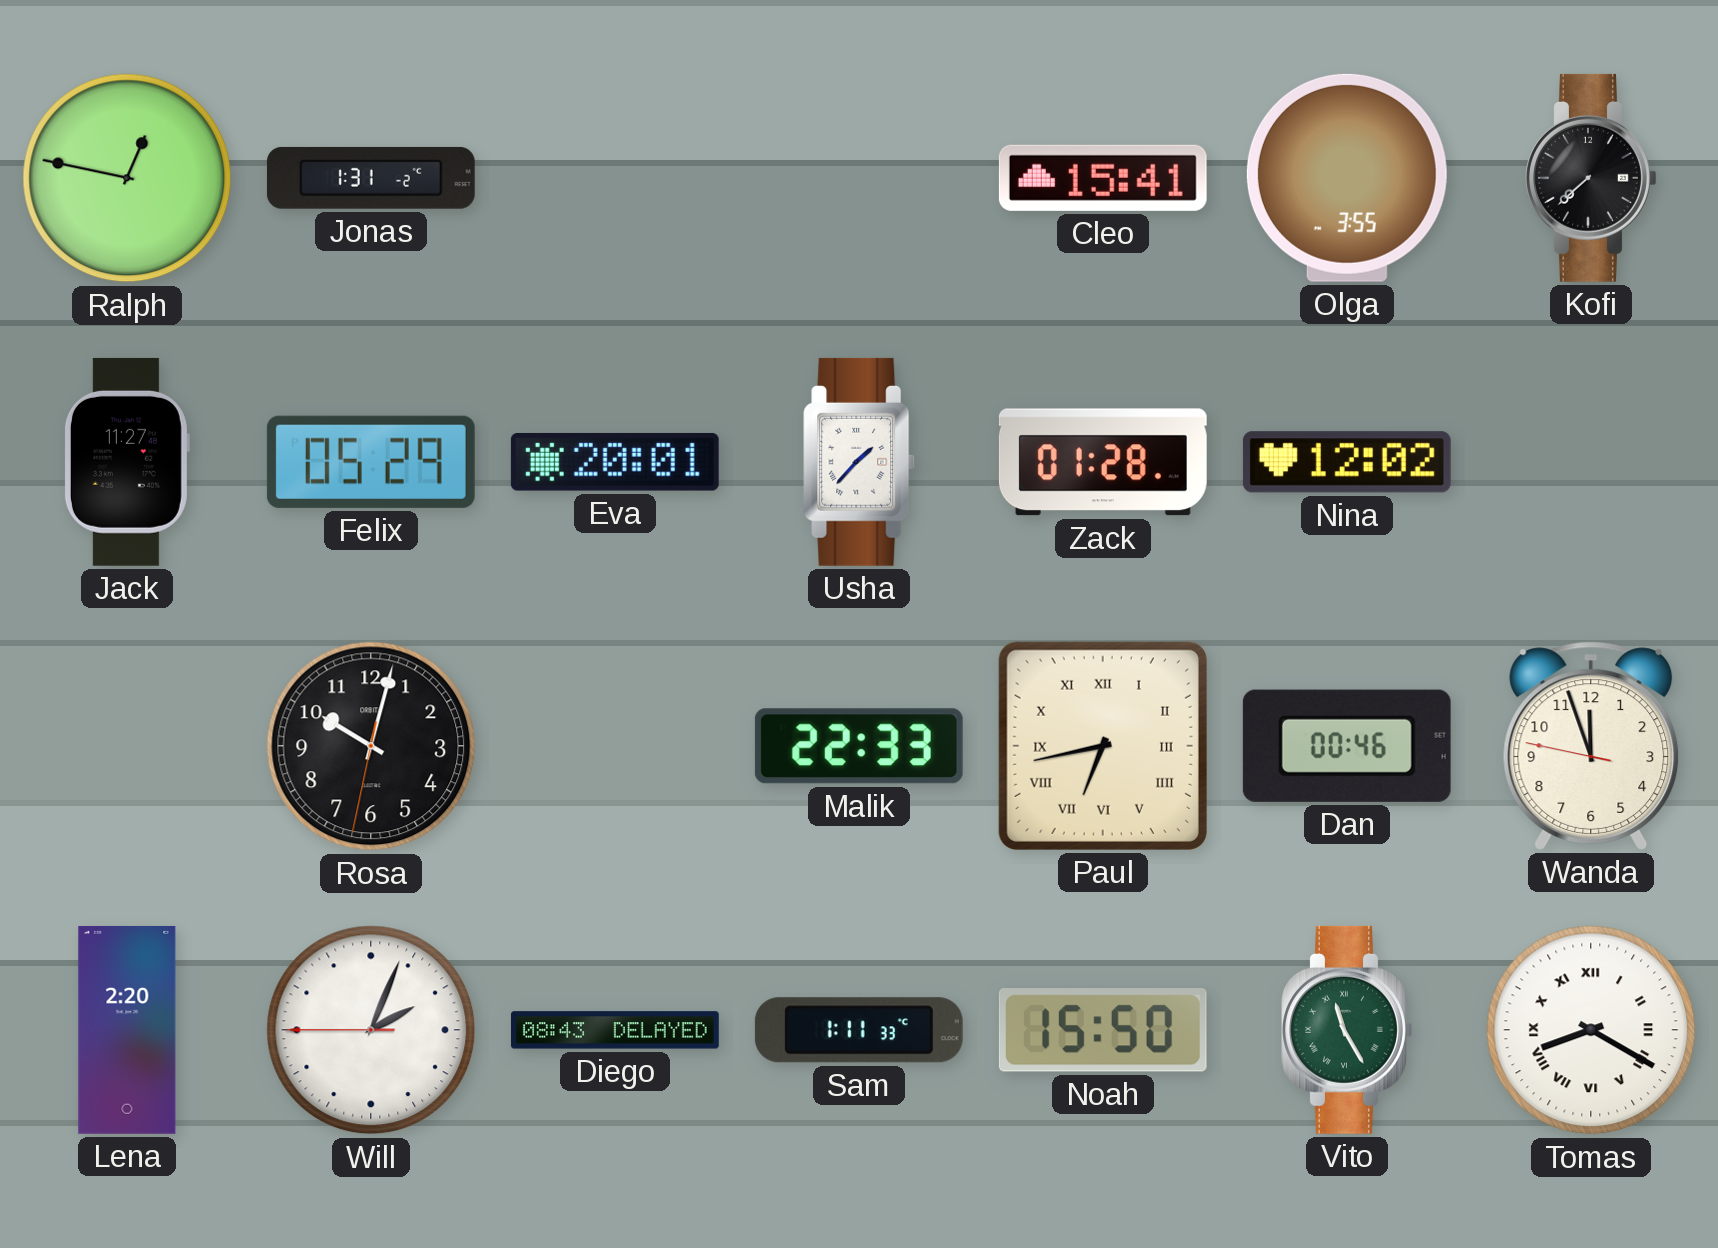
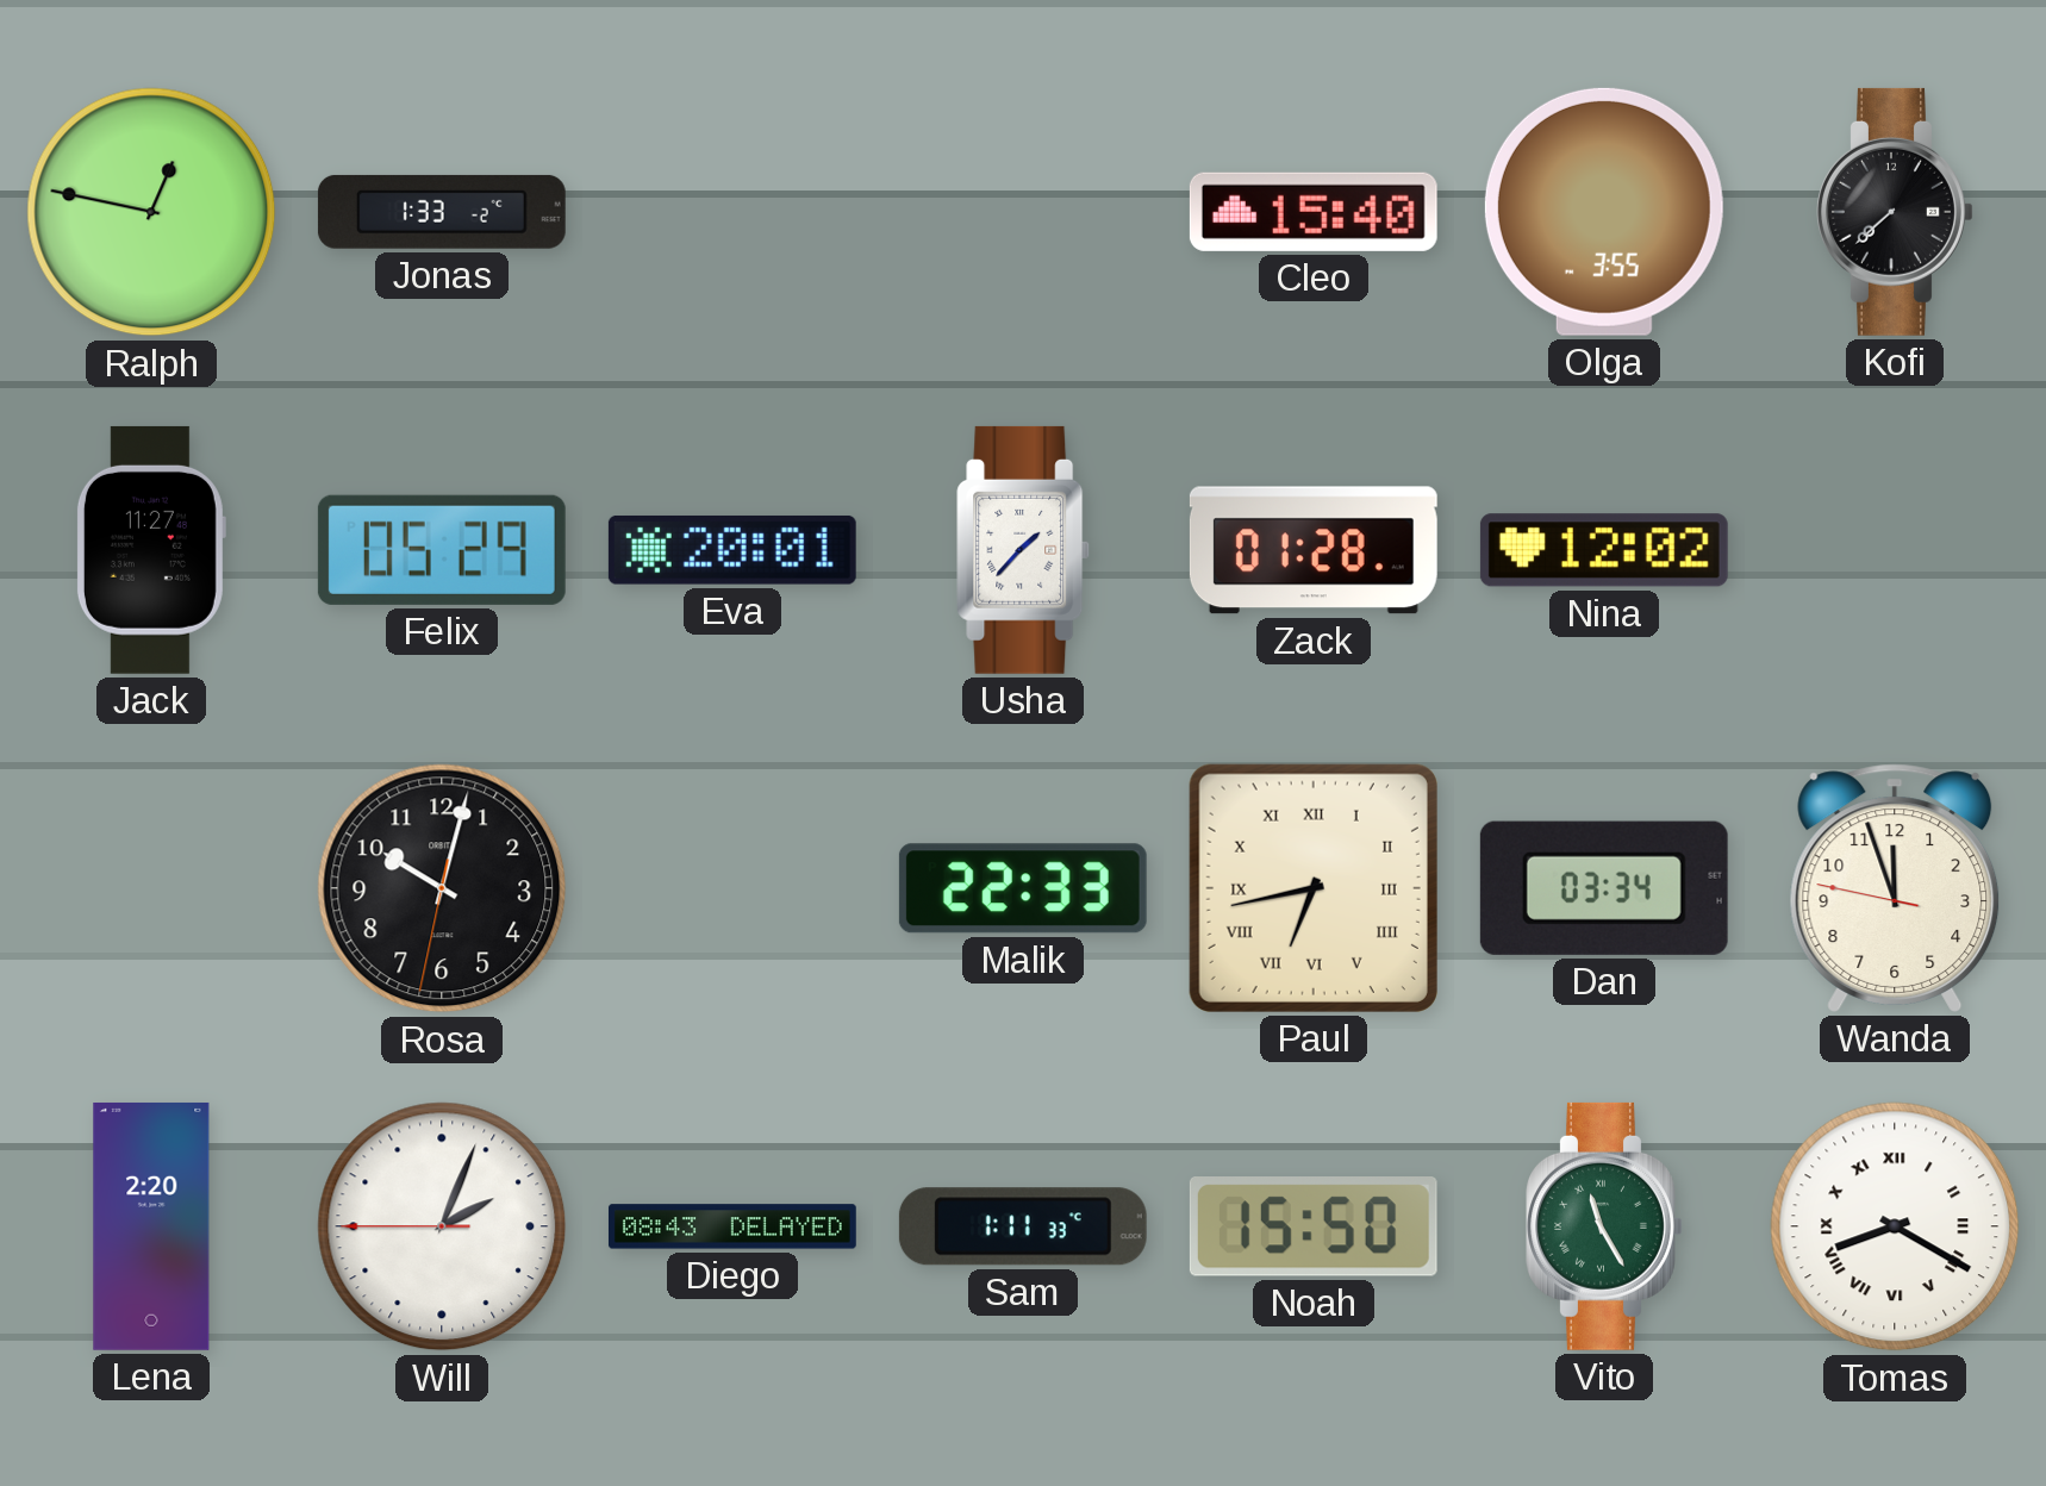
Jonas: 1:31 -> 1:33
Cleo: 15:41 -> 15:40
Dan: 00:46 -> 03:34
